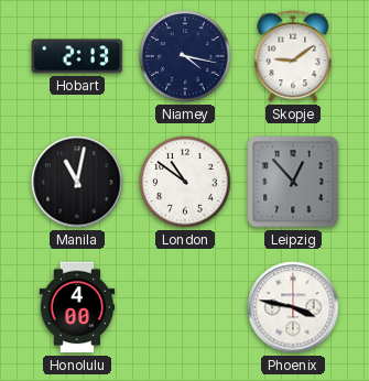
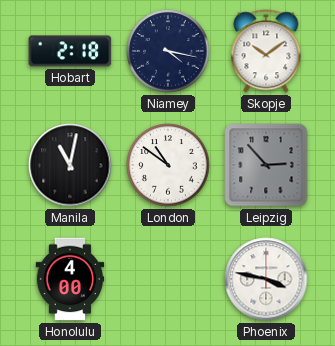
Hobart: 2:13 -> 2:18
Skopje: 9:09 -> 10:09
Leipzig: 12:53 -> 2:53
